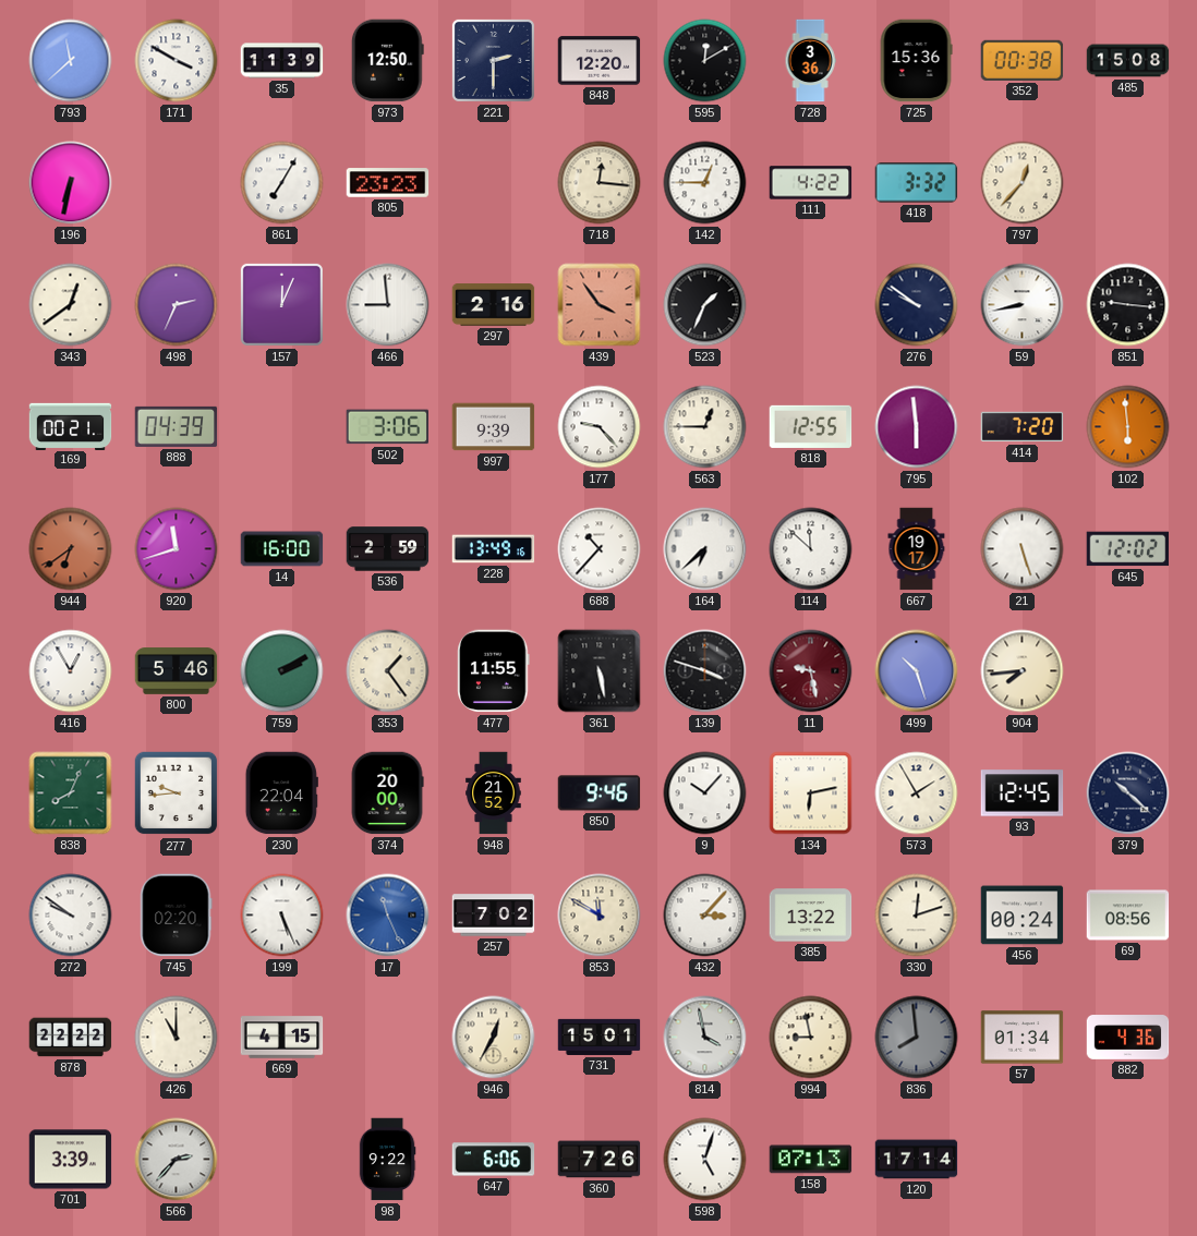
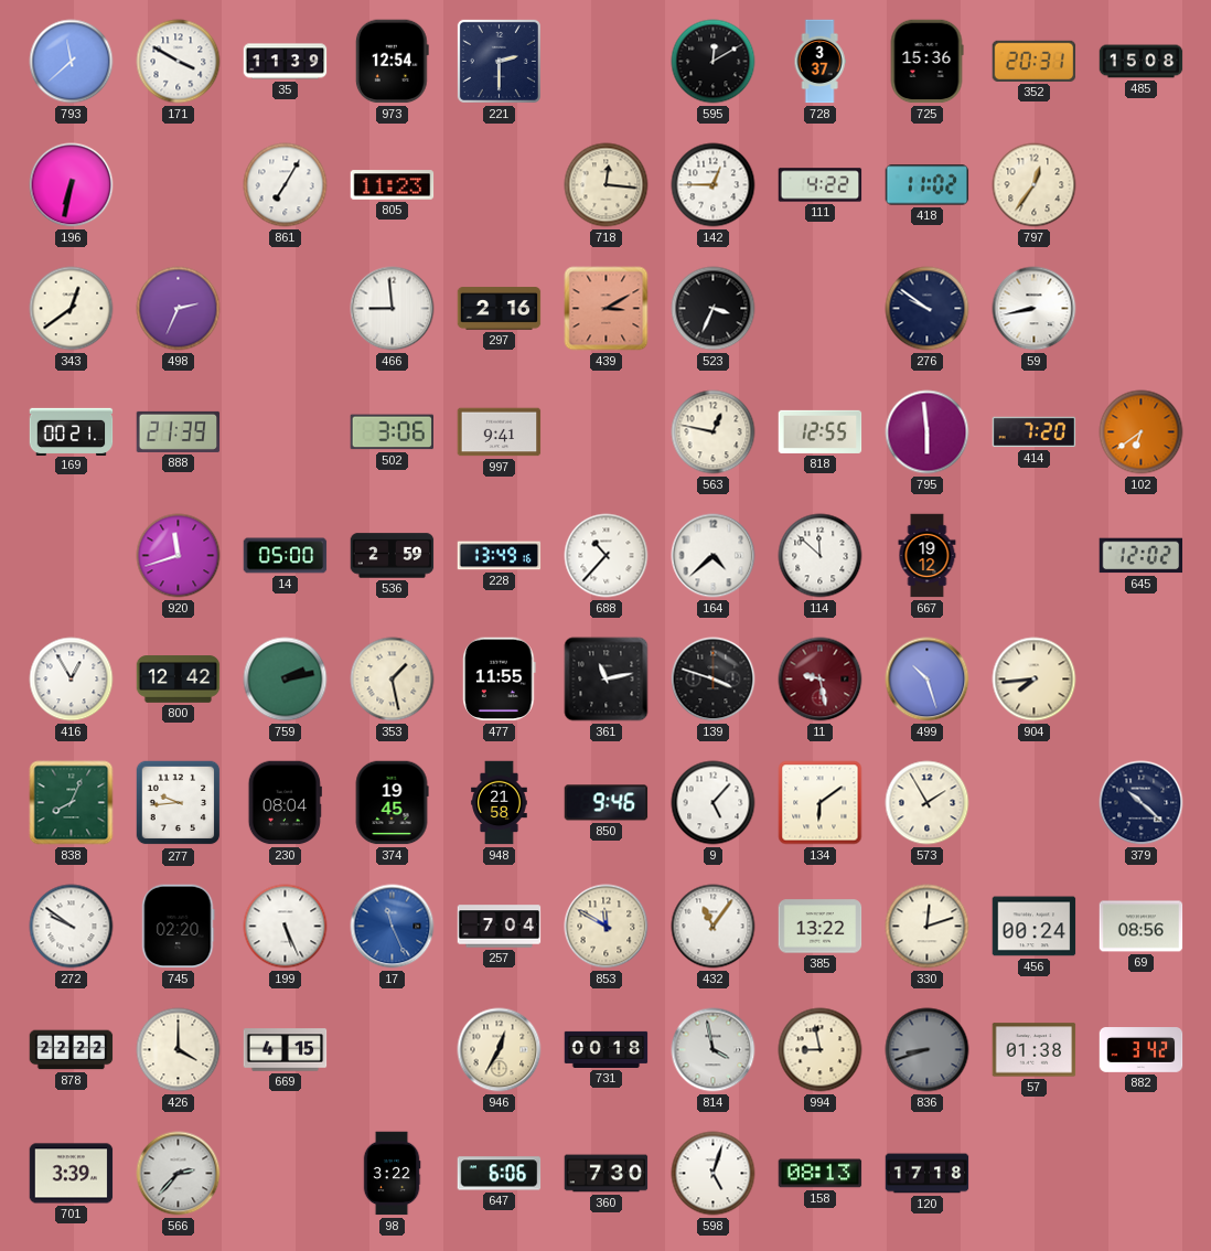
973: 12:50 -> 12:54
848: 12:20 -> none
728: 3:36 -> 3:37
352: 00:38 -> 20:31
805: 23:23 -> 11:23
418: 3:32 -> 11:02
797: 12:37 -> 12:36
157: 12:04 -> none
439: 3:54 -> 3:10
523: 1:34 -> 3:34
851: 9:16 -> none
888: 04:39 -> 21:39
997: 9:39 -> 9:41
177: 9:23 -> none
563: 12:45 -> 12:47
102: 5:59 -> 6:39
944: 6:39 -> none
14: 16:00 -> 05:00
164: 6:38 -> 4:38
667: 19:17 -> 19:12
21: 5:27 -> none
800: 5:46 -> 12:42
759: 2:10 -> 2:13
353: 1:24 -> 1:28
361: 5:28 -> 11:13
230: 22:04 -> 08:04
374: 20:00 -> 19:45
948: 21:52 -> 21:58
9: 10:07 -> 5:07
134: 6:13 -> 6:09
93: 12:45 -> none
257: 7:02 -> 7:04
432: 3:07 -> 11:06
426: 11:00 -> 4:00
731: 15:01 -> 00:18
836: 7:59 -> 8:42
57: 01:34 -> 01:38
882: 4:36 -> 3:42
98: 9:22 -> 3:22
360: 7:26 -> 7:30
158: 07:13 -> 08:13
120: 17:14 -> 17:18
